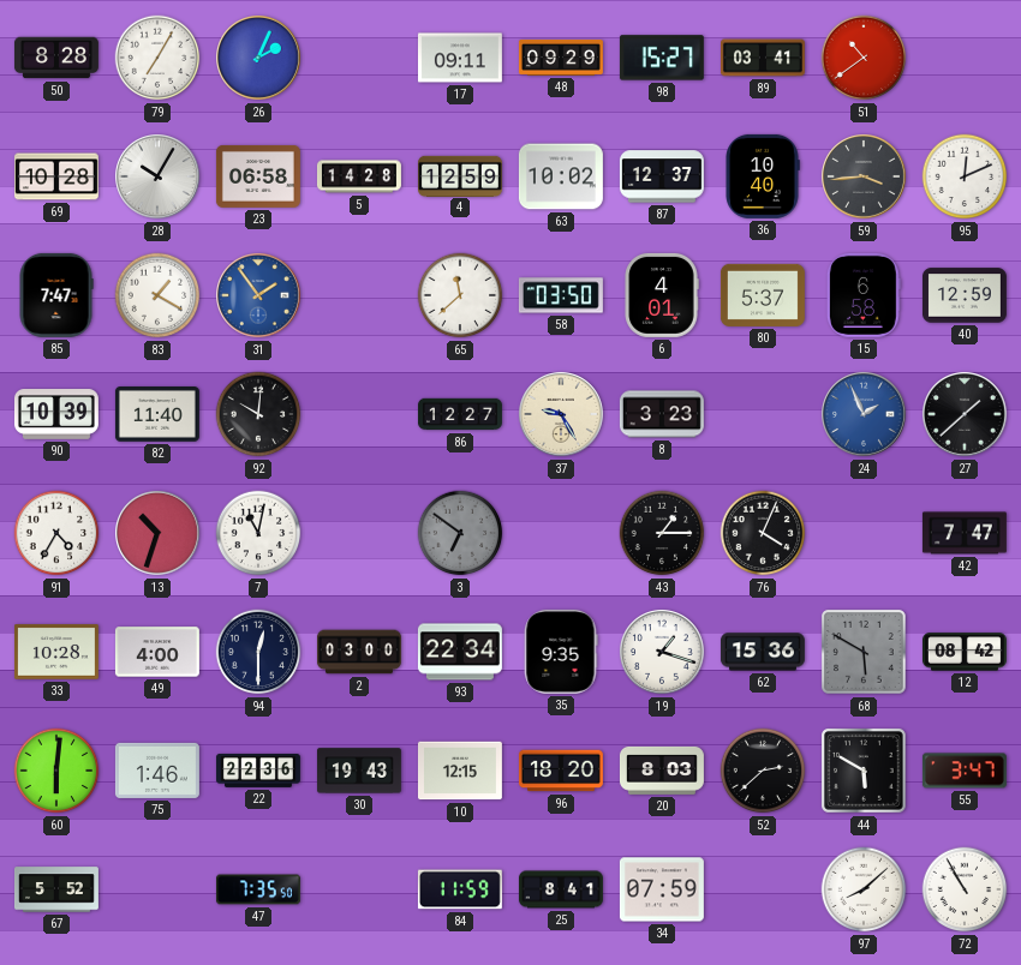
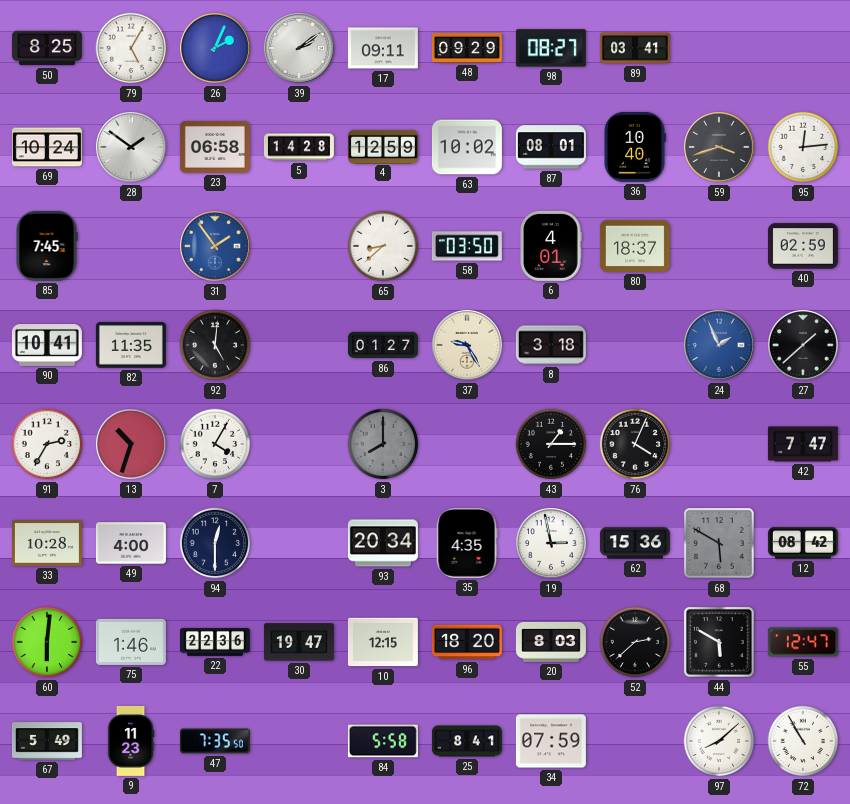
50: 8:28 -> 8:25
79: 7:05 -> 5:05
39: none -> 2:09
98: 15:27 -> 08:27
51: 10:39 -> none
69: 10:28 -> 10:24
28: 10:05 -> 1:51
87: 12:37 -> 08:01
59: 3:44 -> 3:42
95: 12:11 -> 12:14
85: 7:47 -> 7:45
83: 1:20 -> none
65: 11:38 -> 8:38
80: 5:37 -> 18:37
15: 6:58 -> none
40: 12:59 -> 02:59
90: 10:39 -> 10:41
82: 11:40 -> 11:35
92: 10:01 -> 5:01
86: 12:27 -> 01:27
8: 3:23 -> 3:18
91: 4:35 -> 2:35
7: 11:02 -> 4:05
3: 6:51 -> 8:00
2: 03:00 -> none
93: 22:34 -> 20:34
35: 9:35 -> 4:35
19: 1:18 -> 2:58
30: 19:43 -> 19:47
55: 3:47 -> 12:47
67: 5:52 -> 5:49
9: none -> 11:23
84: 11:59 -> 5:58
